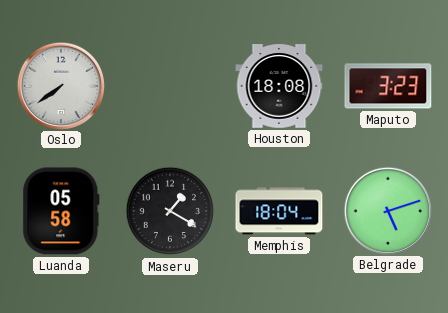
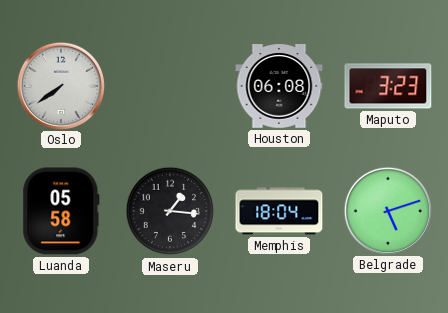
Houston: 18:08 -> 06:08
Maseru: 1:20 -> 1:16
